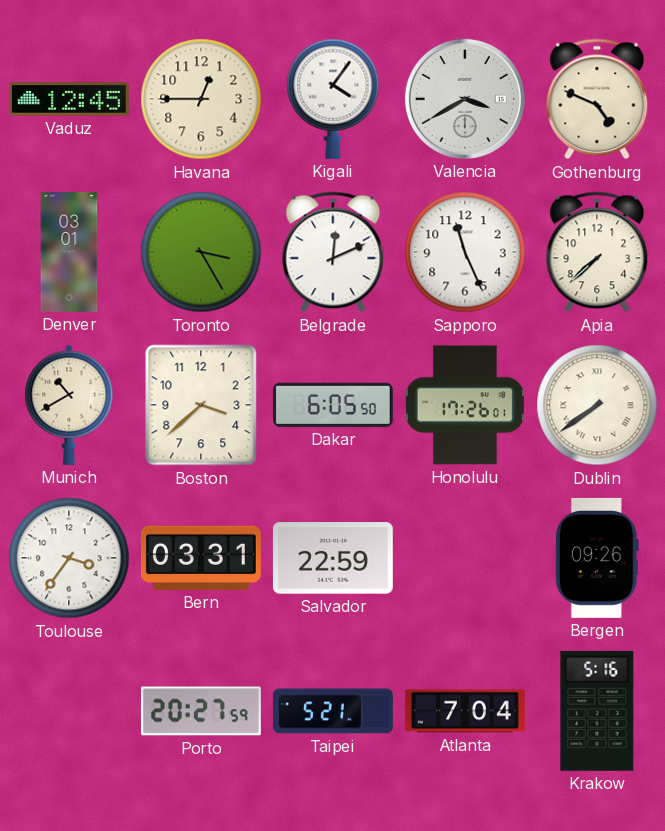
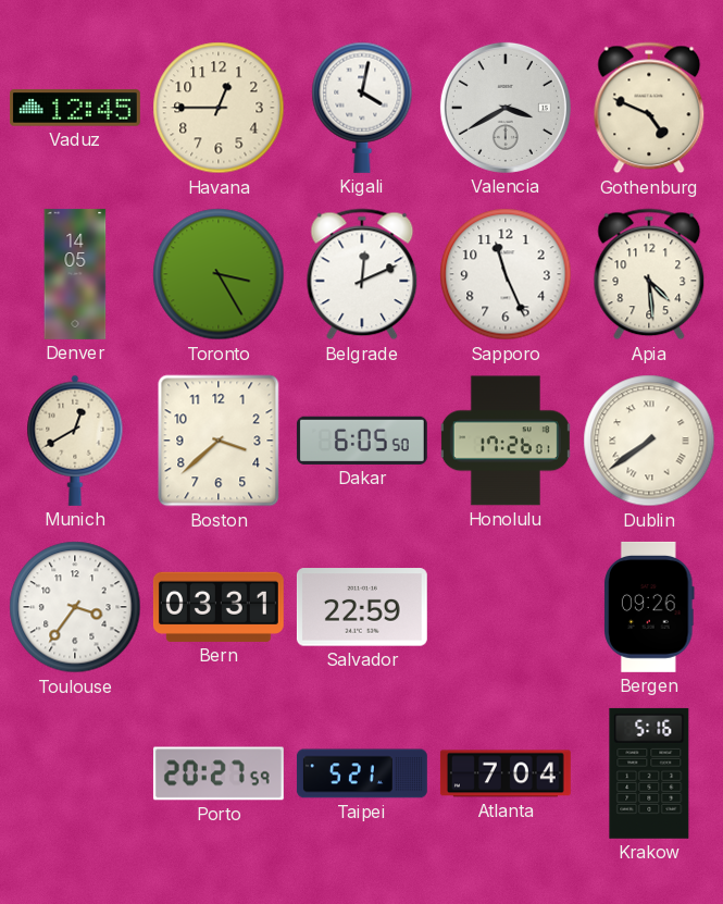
Kigali: 4:06 -> 4:02
Denver: 03:01 -> 14:05
Apia: 7:38 -> 4:29
Munich: 10:40 -> 12:40
